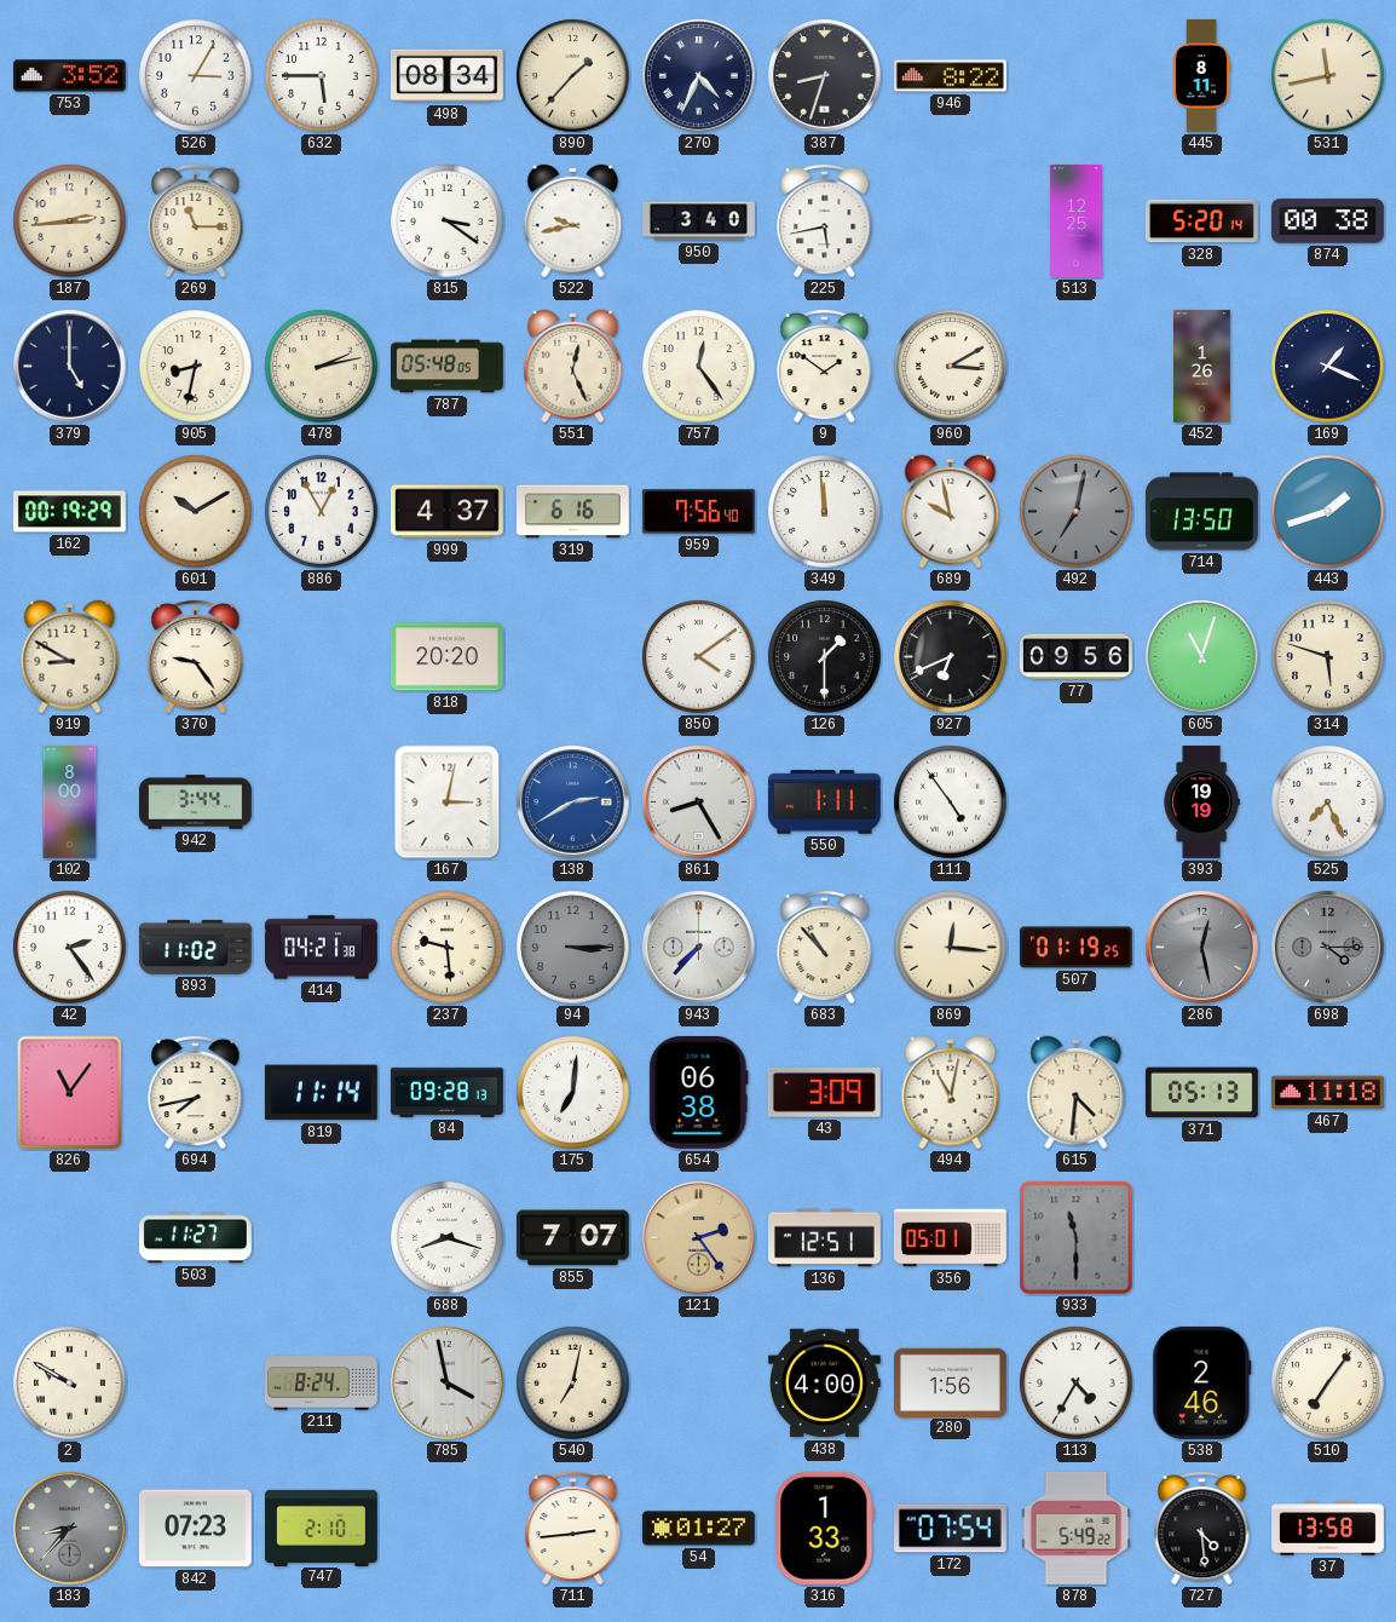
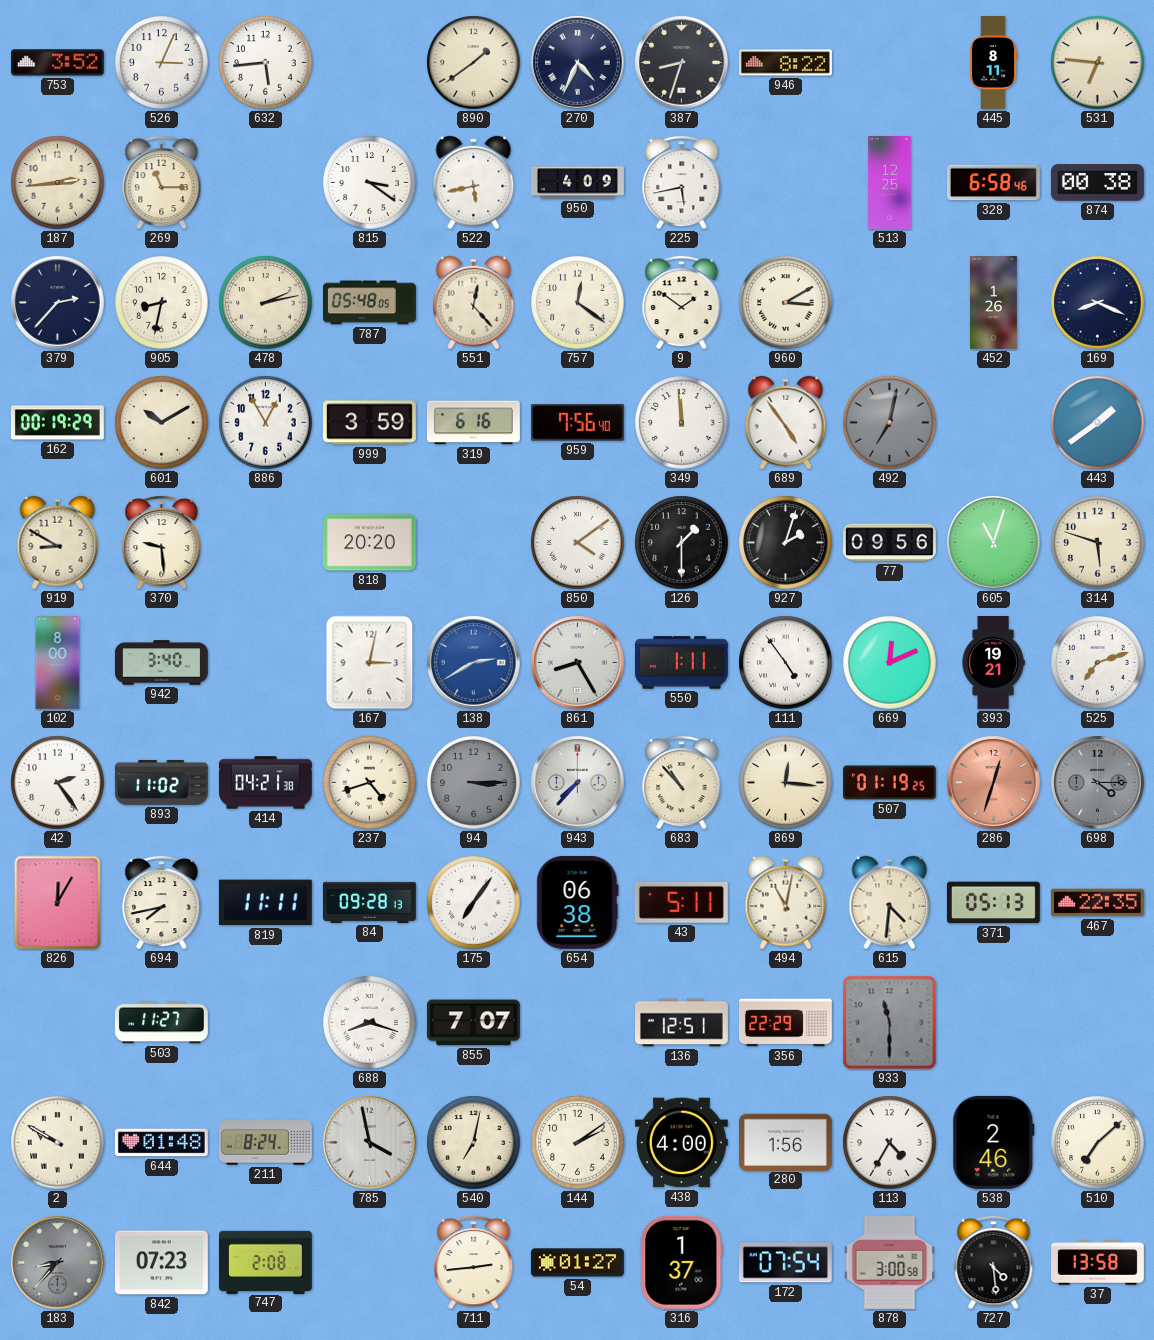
526: 3:05 -> 3:04
632: 5:45 -> 5:44
498: 08:34 -> none
890: 1:37 -> 1:39
531: 11:43 -> 6:46
522: 9:43 -> 5:43
950: 3:40 -> 4:09
328: 5:20 -> 6:58
379: 5:00 -> 2:37
551: 12:26 -> 12:23
757: 12:24 -> 12:21
169: 1:19 -> 8:19
999: 4:37 -> 3:59
689: 9:58 -> 4:54
714: 13:50 -> none
443: 1:42 -> 1:39
370: 9:24 -> 9:29
927: 6:41 -> 2:03
942: 3:44 -> 3:40
669: none -> 12:11
393: 19:19 -> 19:21
525: 7:26 -> 7:12
237: 9:29 -> 4:42
286: 12:28 -> 12:33
286 dial: grey -> salmon
826: 11:06 -> 12:05
819: 11:14 -> 11:11
175: 7:01 -> 7:06
43: 3:09 -> 5:11
467: 11:18 -> 22:35
121: 2:24 -> none
356: 05:01 -> 22:29
644: none -> 01:48
144: none -> 2:09
510: 7:06 -> 7:08
747: 2:10 -> 2:08
316: 1:33 -> 1:37
878: 5:49 -> 3:00
